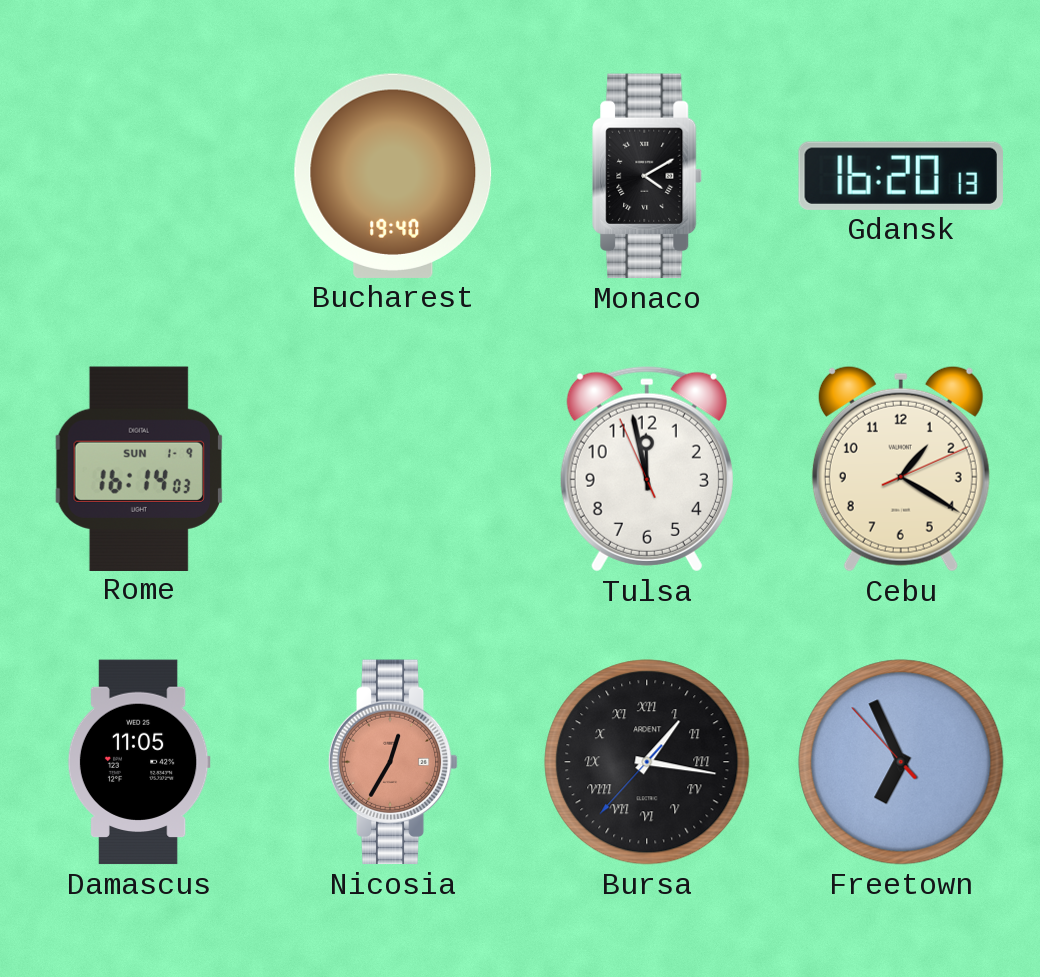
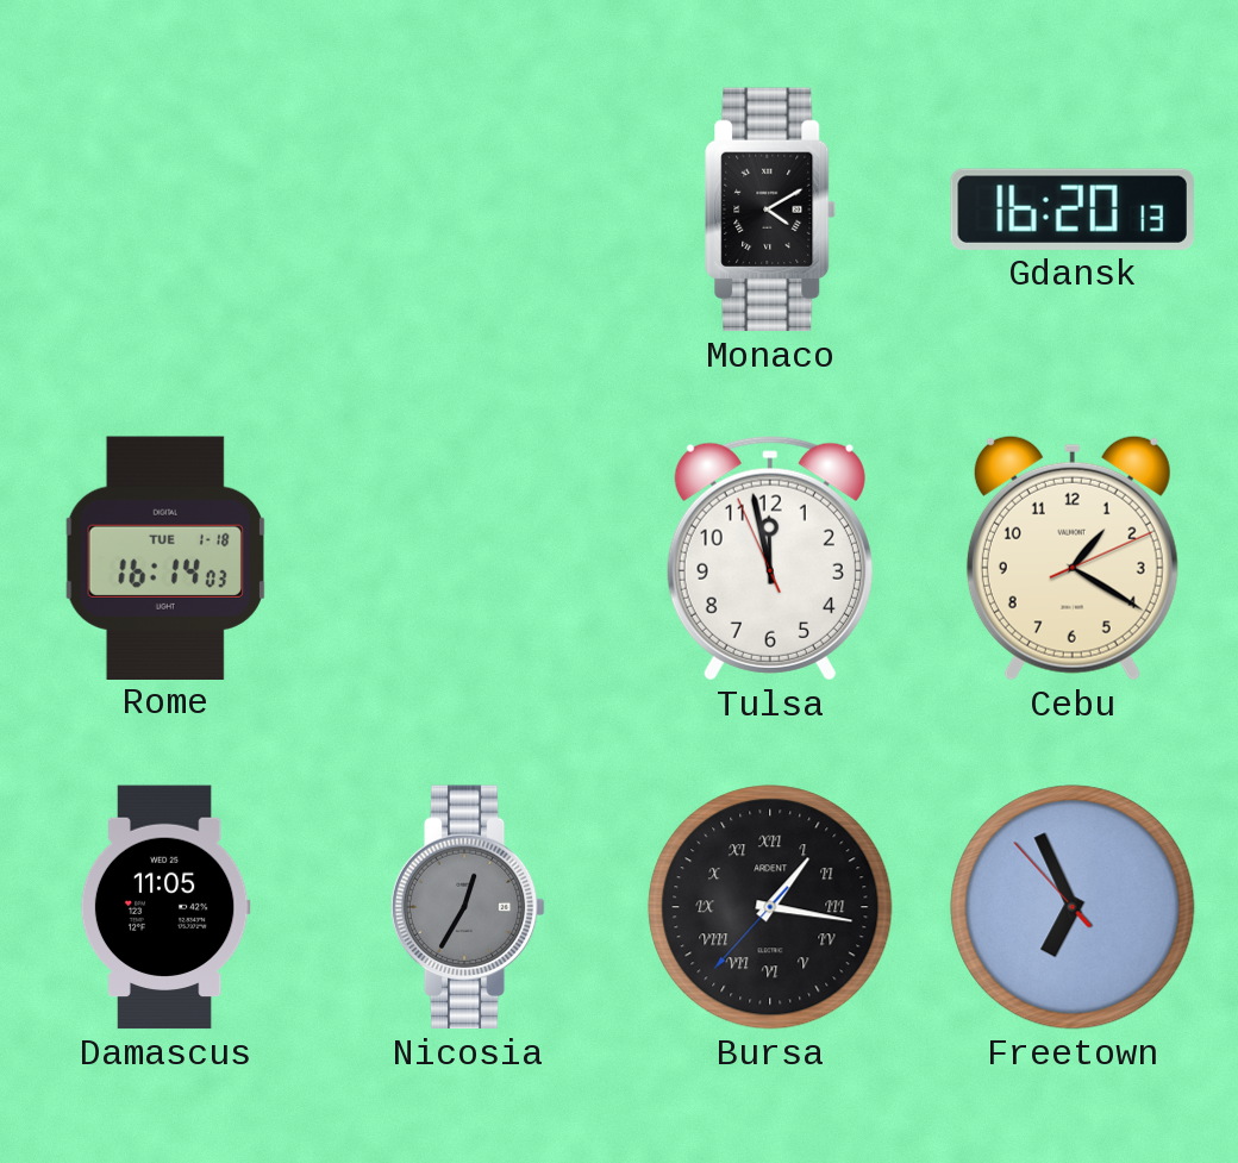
Bucharest: 19:40 -> none
Rome date: SUN 1-9 -> TUE 1-18
Nicosia dial: salmon -> grey
